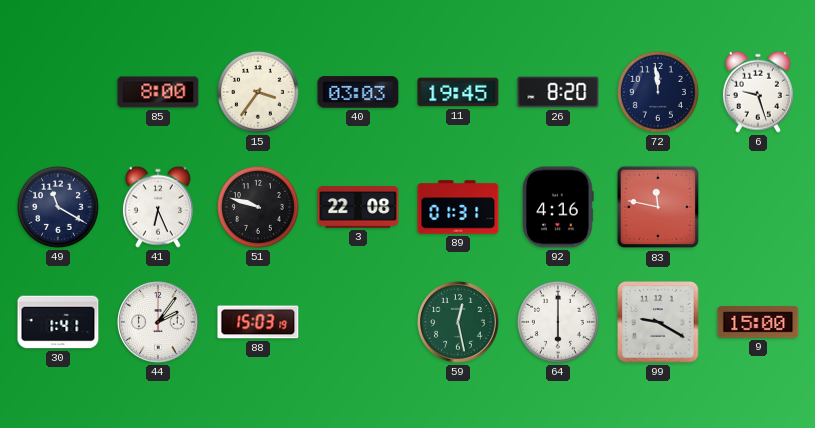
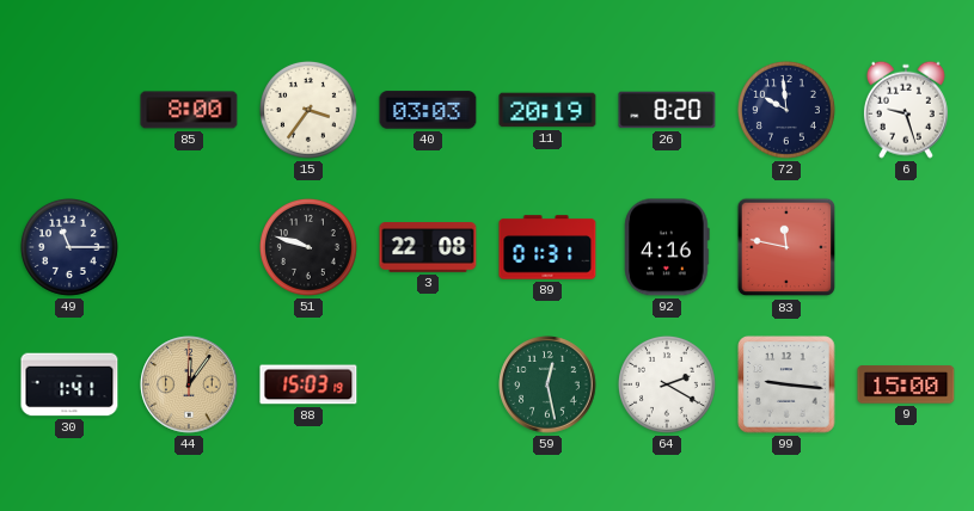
11: 19:45 -> 20:19
72: 11:59 -> 9:59
49: 11:20 -> 11:15
41: 6:26 -> none
44: 2:06 -> 12:06
44 dial: white -> champagne
64: 6:00 -> 2:20
99: 9:20 -> 9:16
